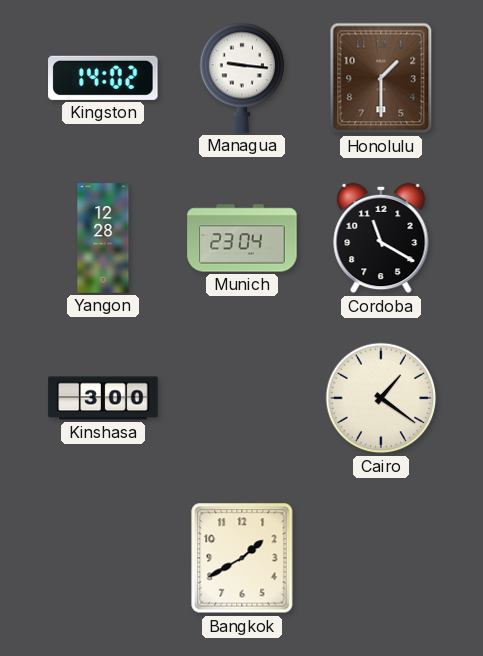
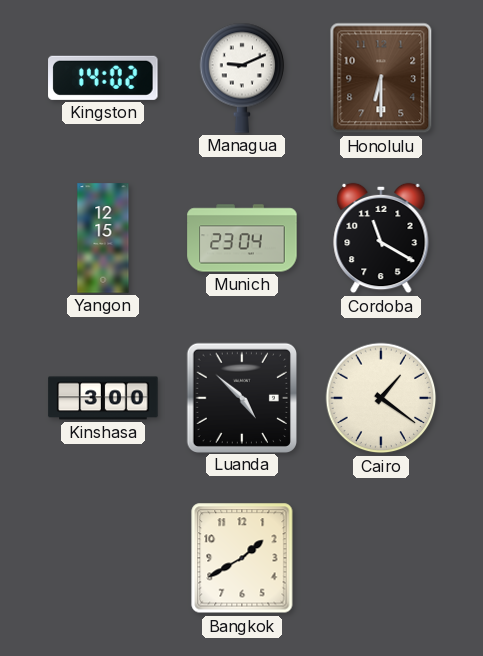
Managua: 9:16 -> 9:11
Honolulu: 1:30 -> 6:30
Yangon: 12:28 -> 12:15
Luanda: none -> 4:52
